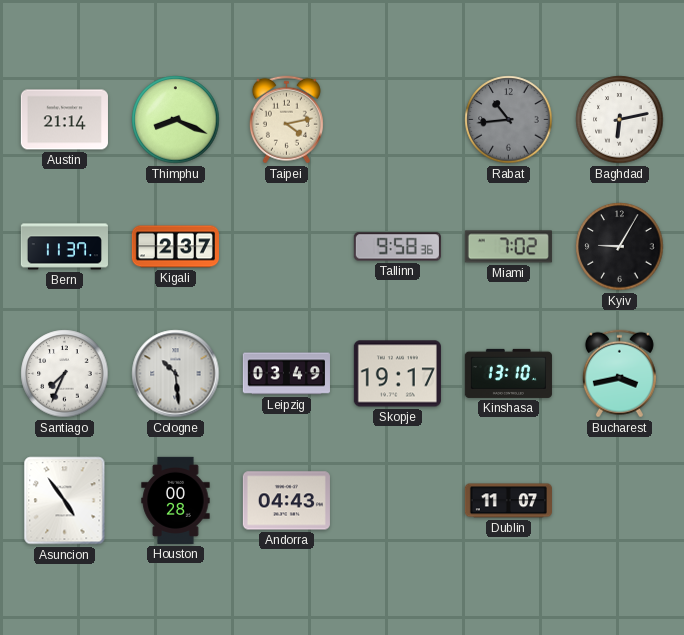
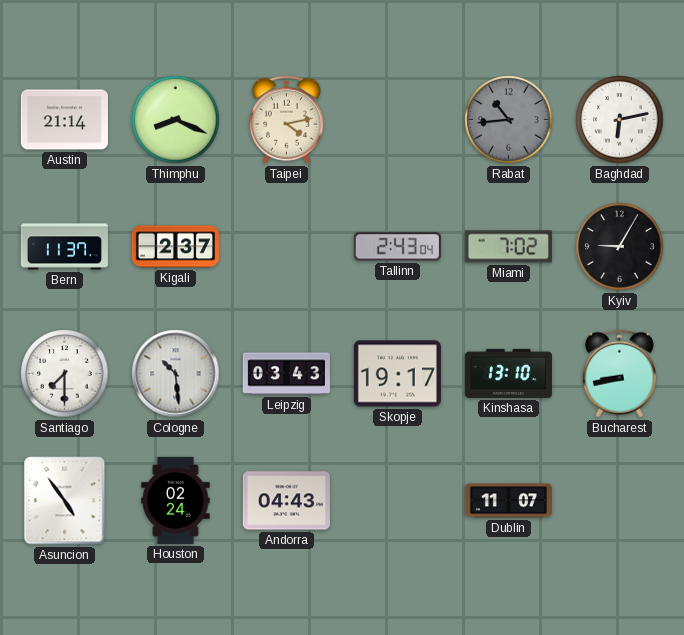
Tallinn: 9:58 -> 2:43
Santiago: 7:34 -> 7:30
Leipzig: 03:49 -> 03:43
Bucharest: 3:43 -> 8:43
Houston: 00:28 -> 02:24
